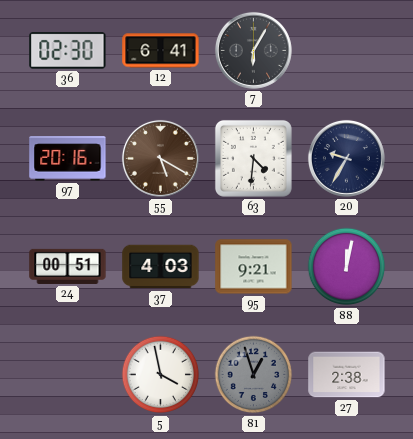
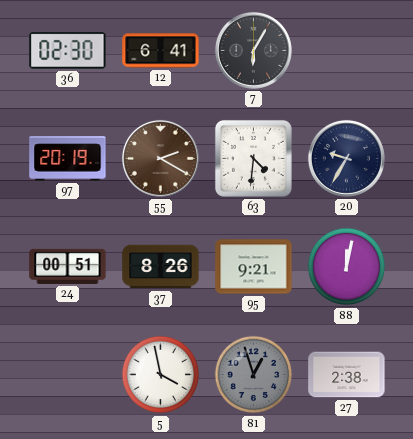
97: 20:16 -> 20:19
55: 5:20 -> 2:20
37: 4:03 -> 8:26
